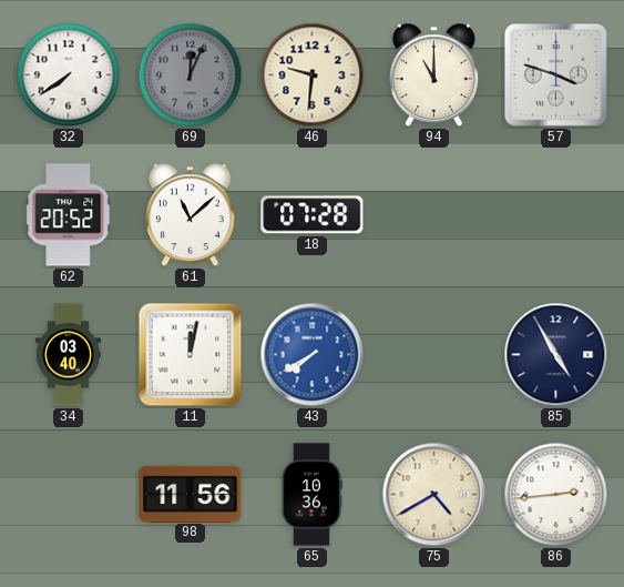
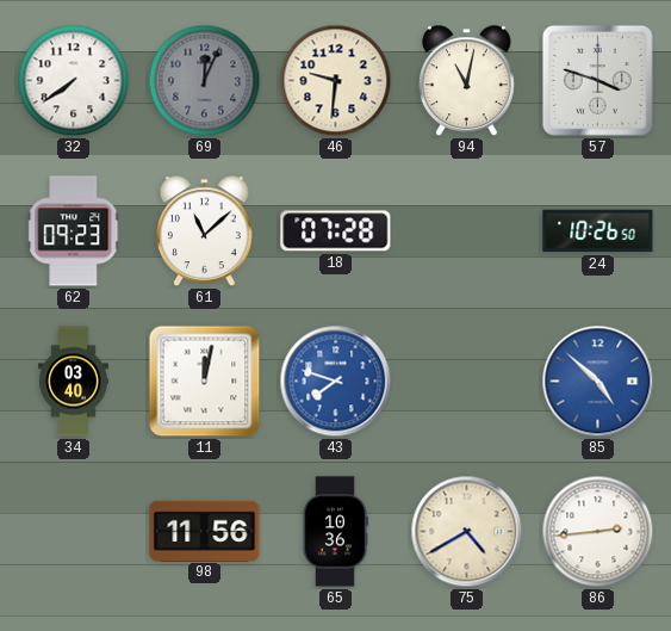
94: 11:00 -> 11:02
62: 20:52 -> 09:23
24: none -> 10:26
43: 7:40 -> 7:48
85: 4:55 -> 4:52
85 dial: navy -> blue
